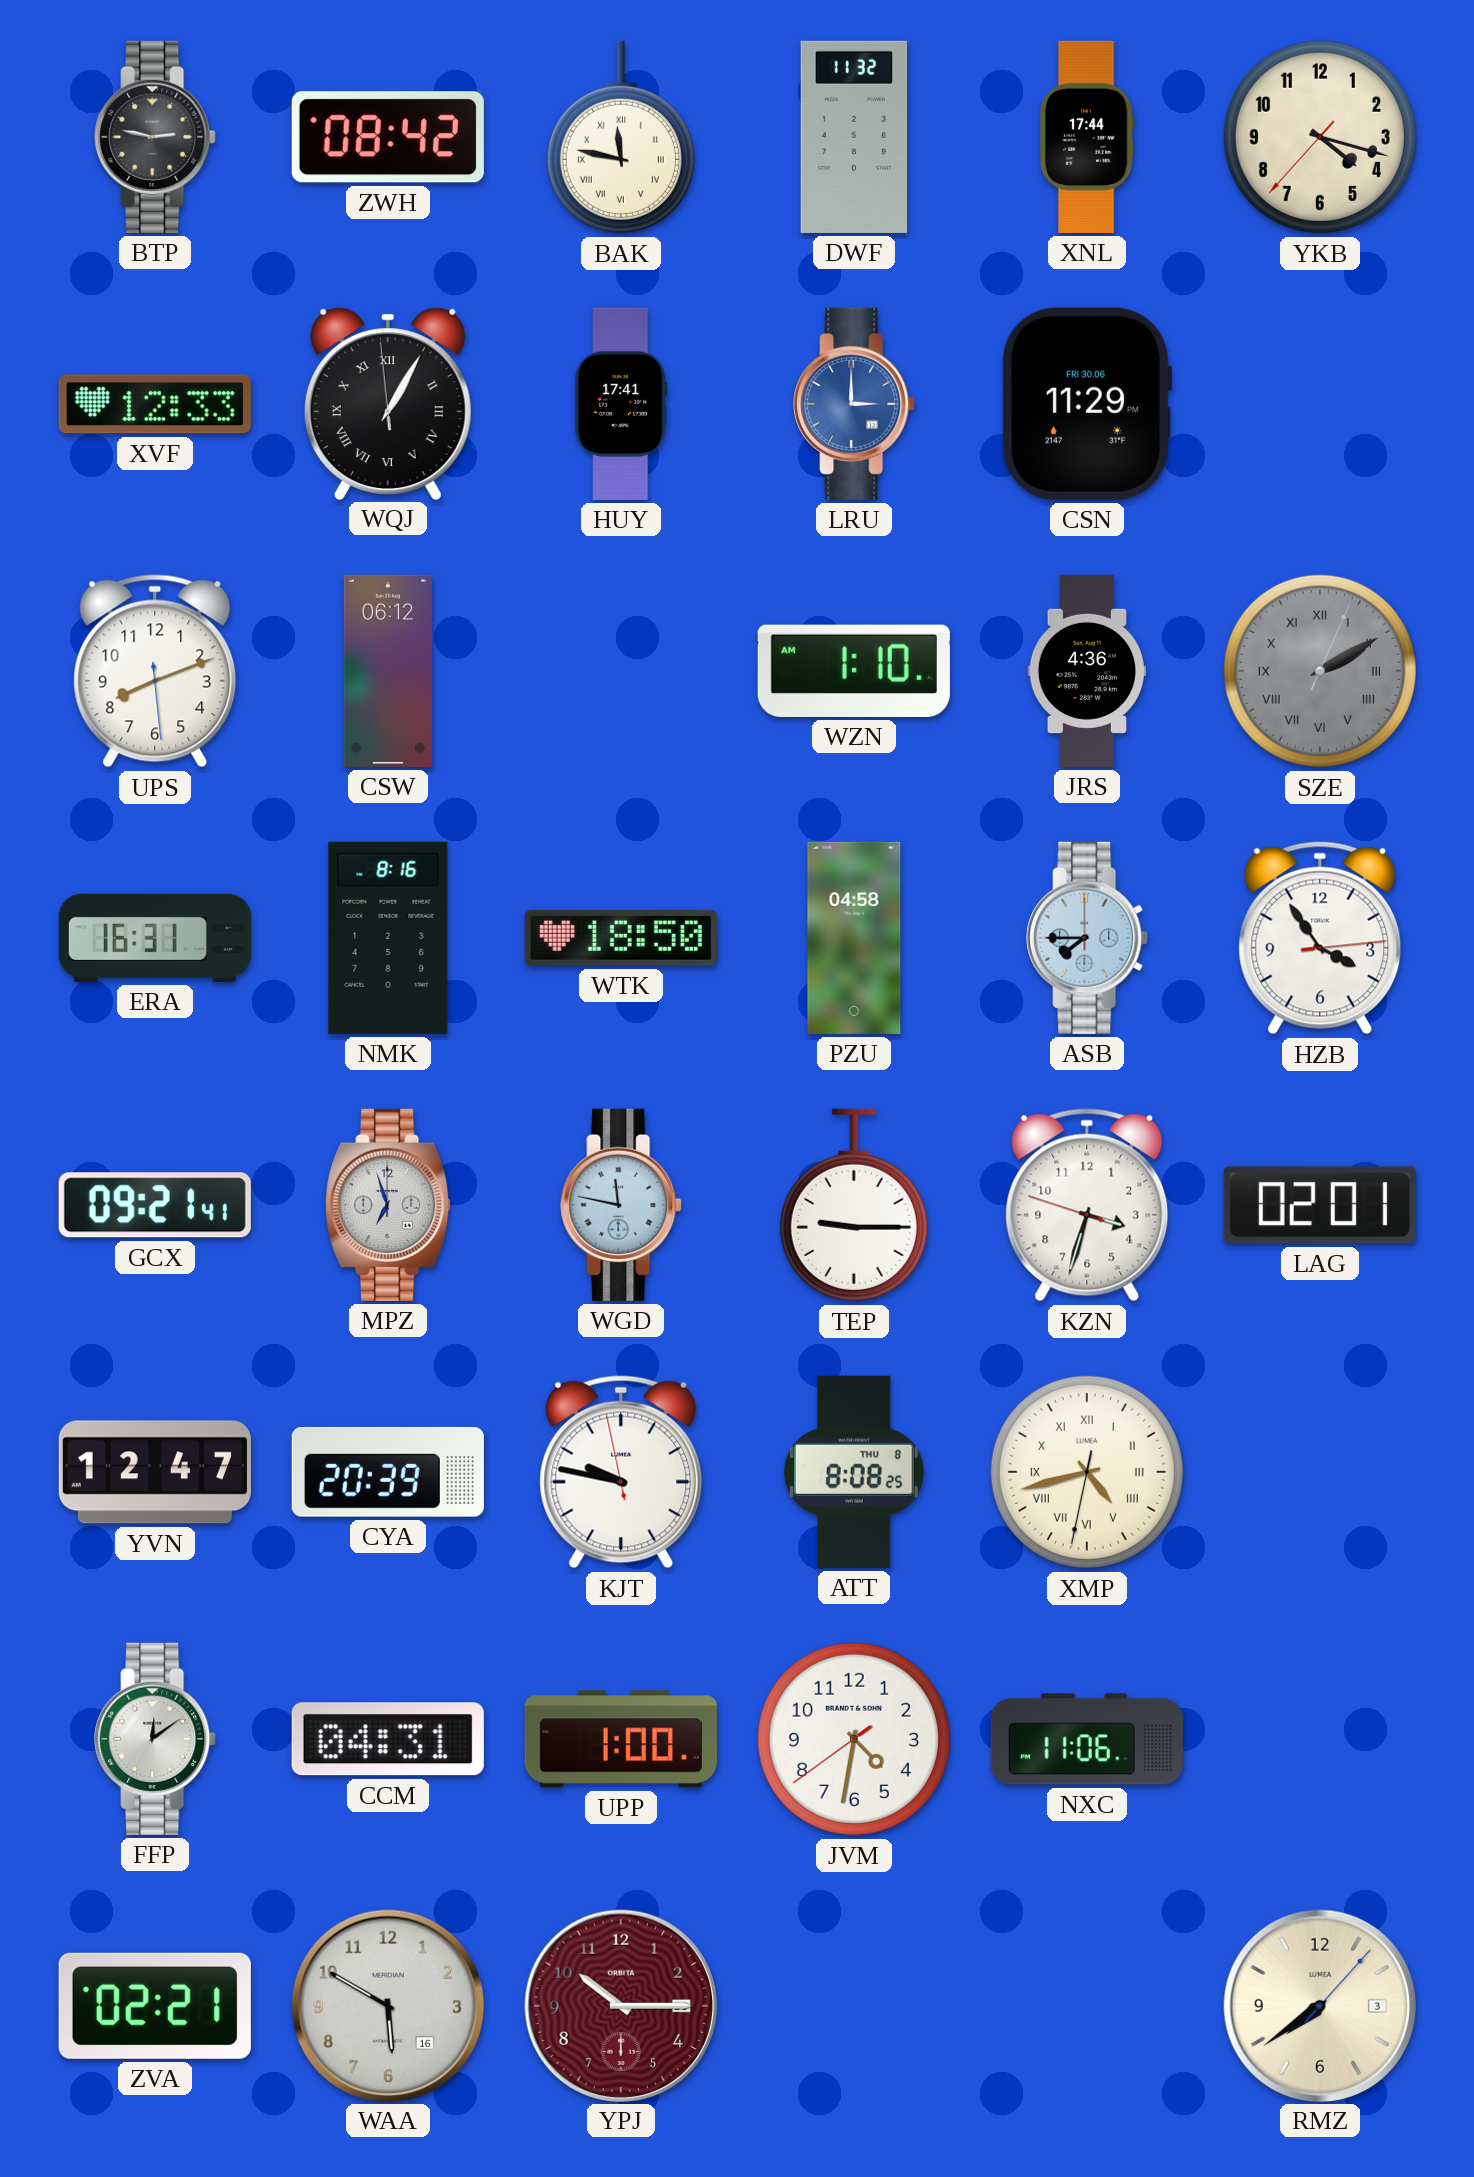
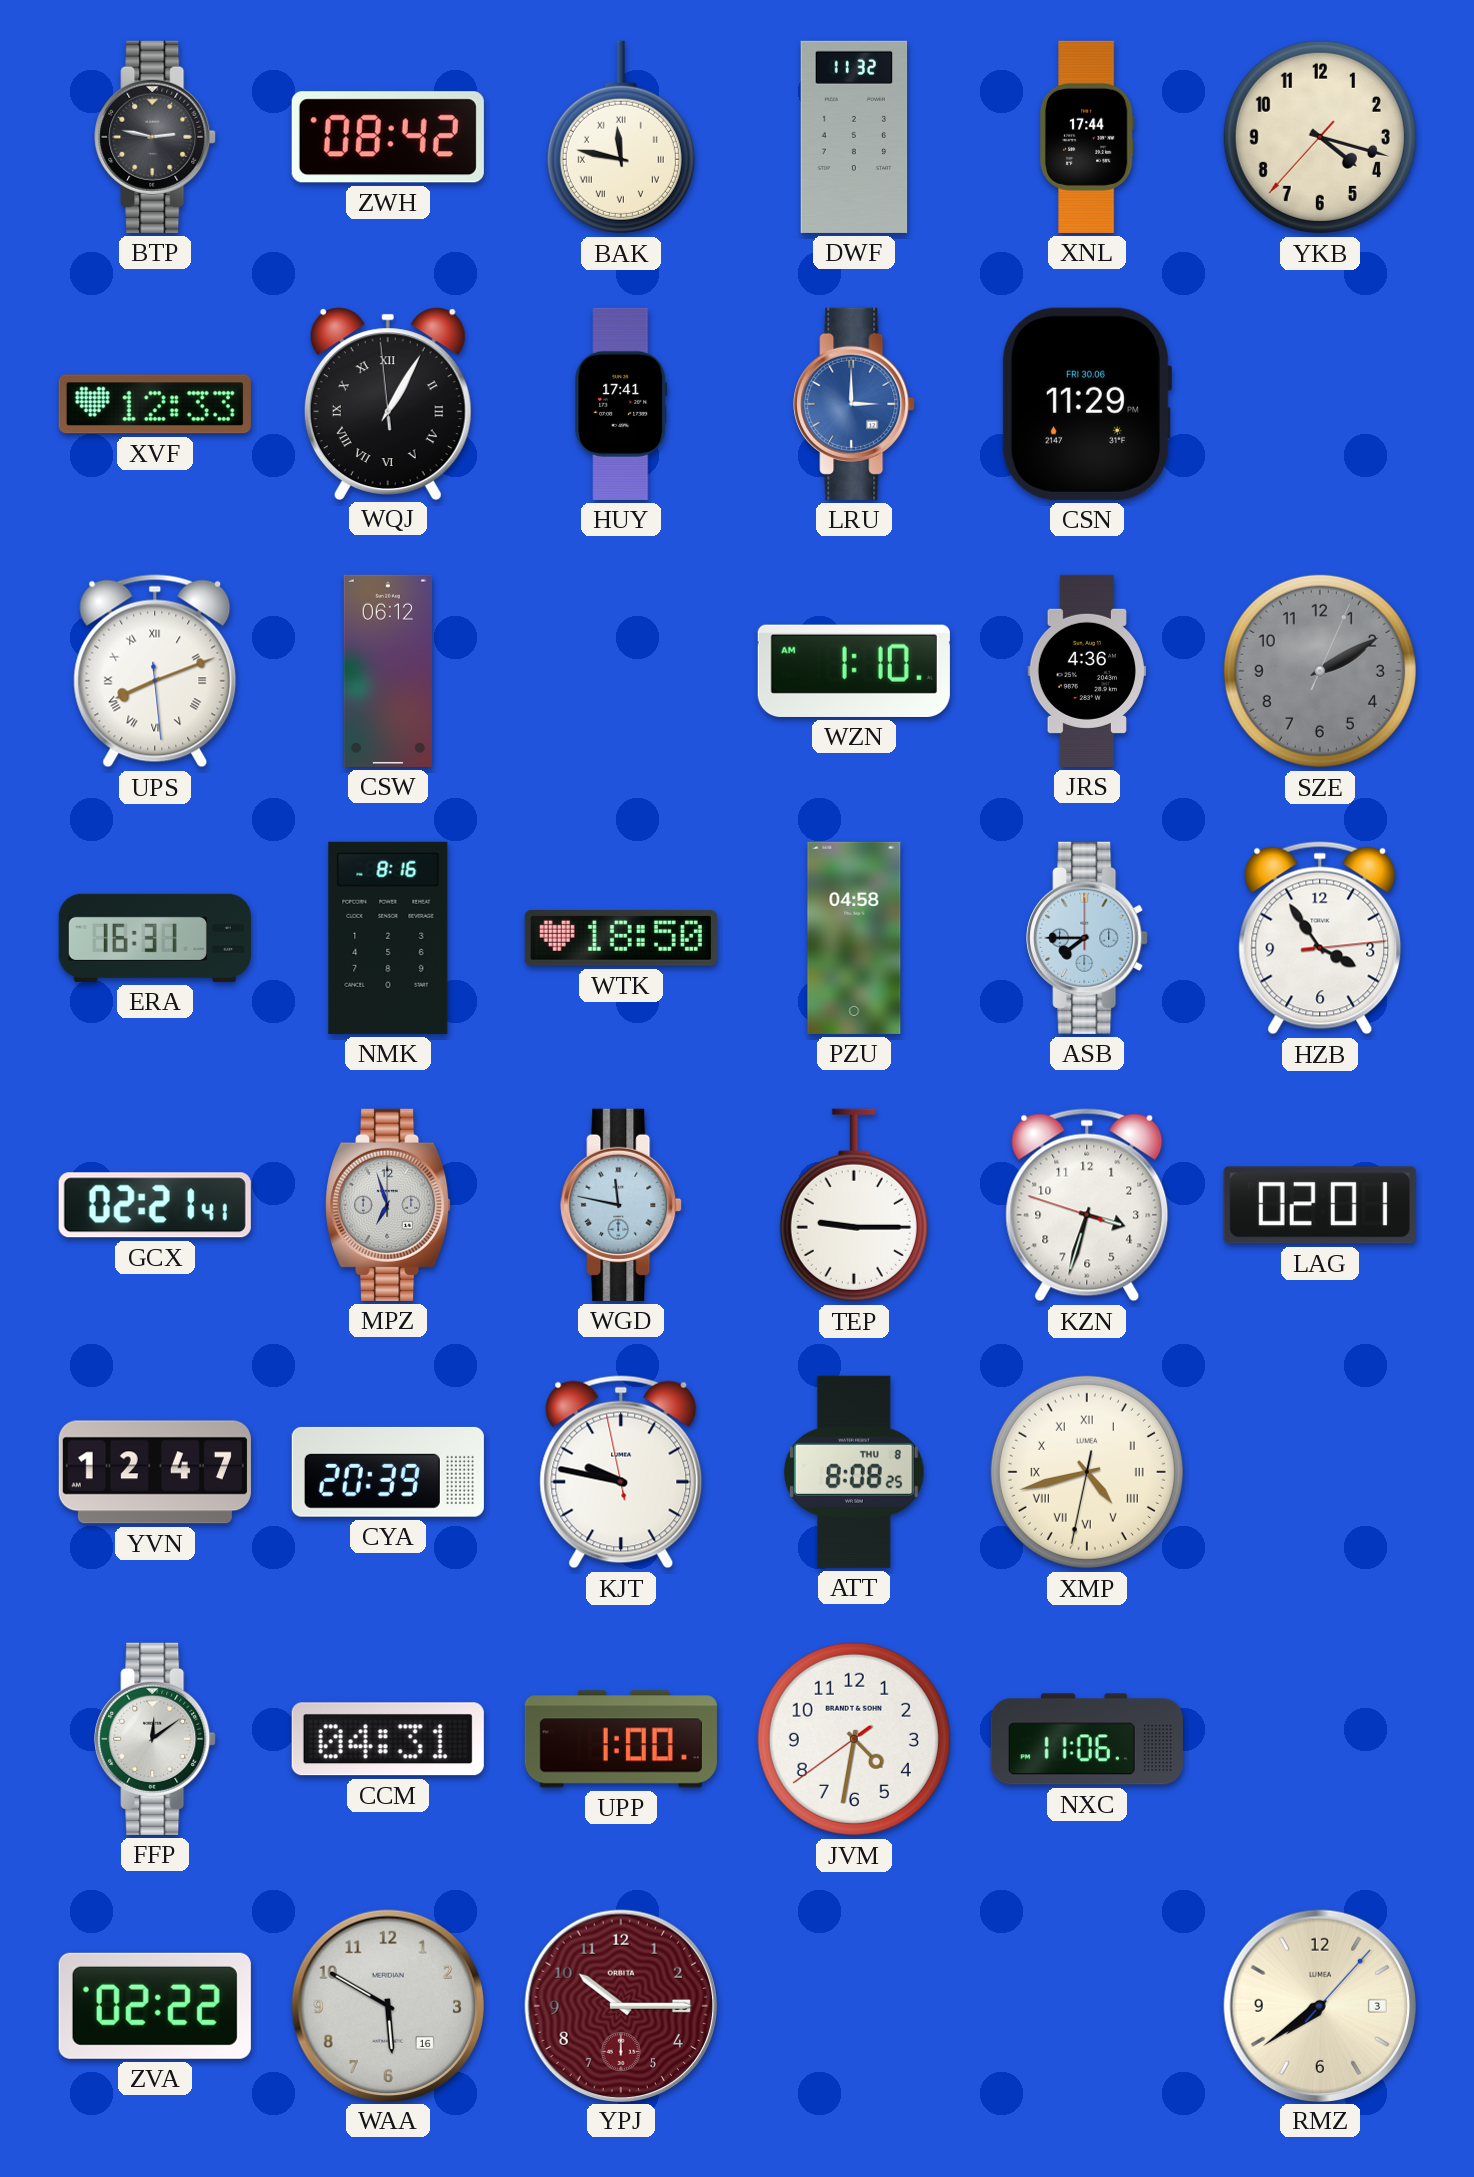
UPS numerals: Arabic -> Roman
SZE numerals: Roman -> Arabic
GCX: 09:21 -> 02:21
ZVA: 02:21 -> 02:22
